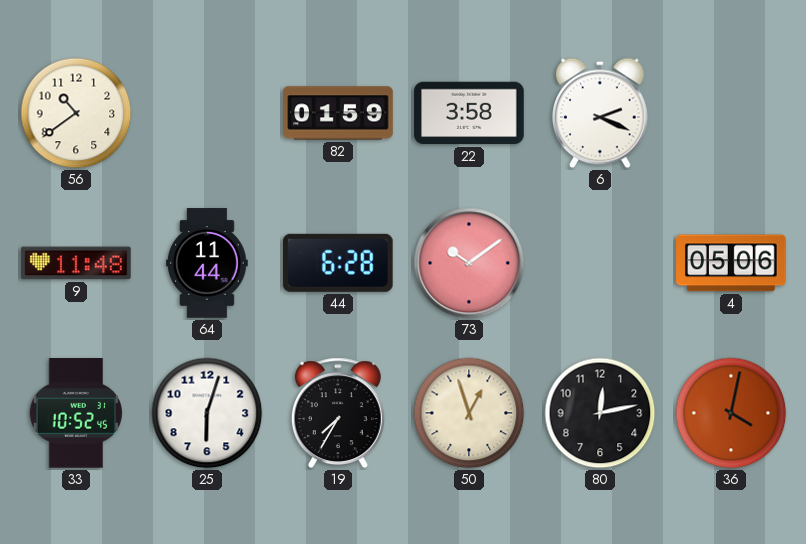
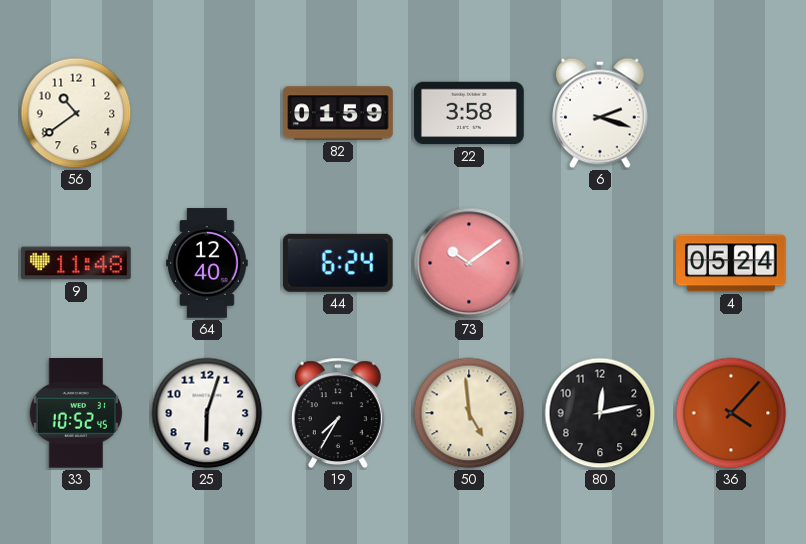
6: 2:19 -> 2:18
64: 11:44 -> 12:40
44: 6:28 -> 6:24
4: 05:06 -> 05:24
50: 12:57 -> 4:59
36: 4:02 -> 4:07
